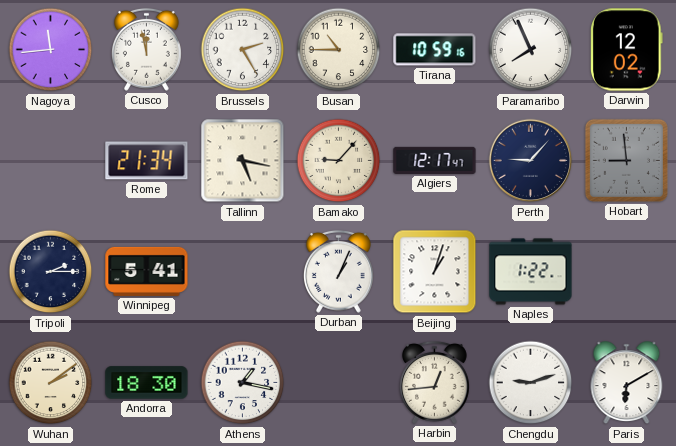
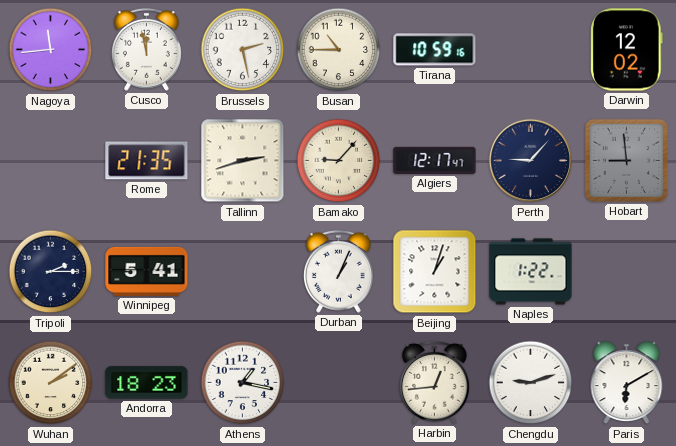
Brussels: 2:25 -> 2:28
Paramaribo: 7:56 -> none
Rome: 21:34 -> 21:35
Tallinn: 5:17 -> 2:42
Andorra: 18:30 -> 18:23
